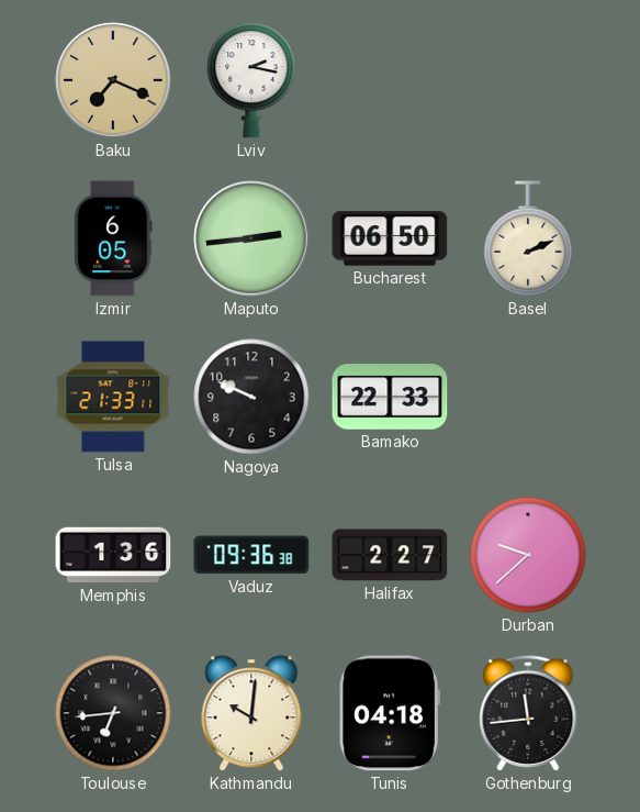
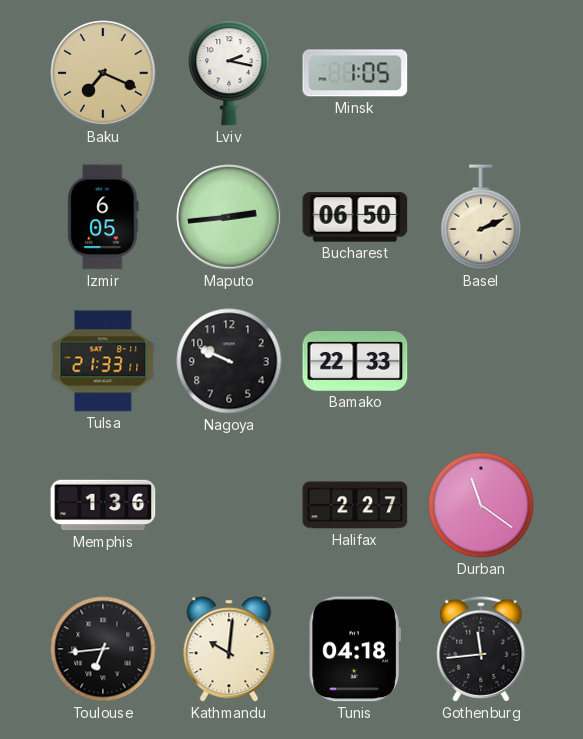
Minsk: none -> 1:05
Vaduz: 09:36 -> none
Durban: 9:38 -> 11:21
